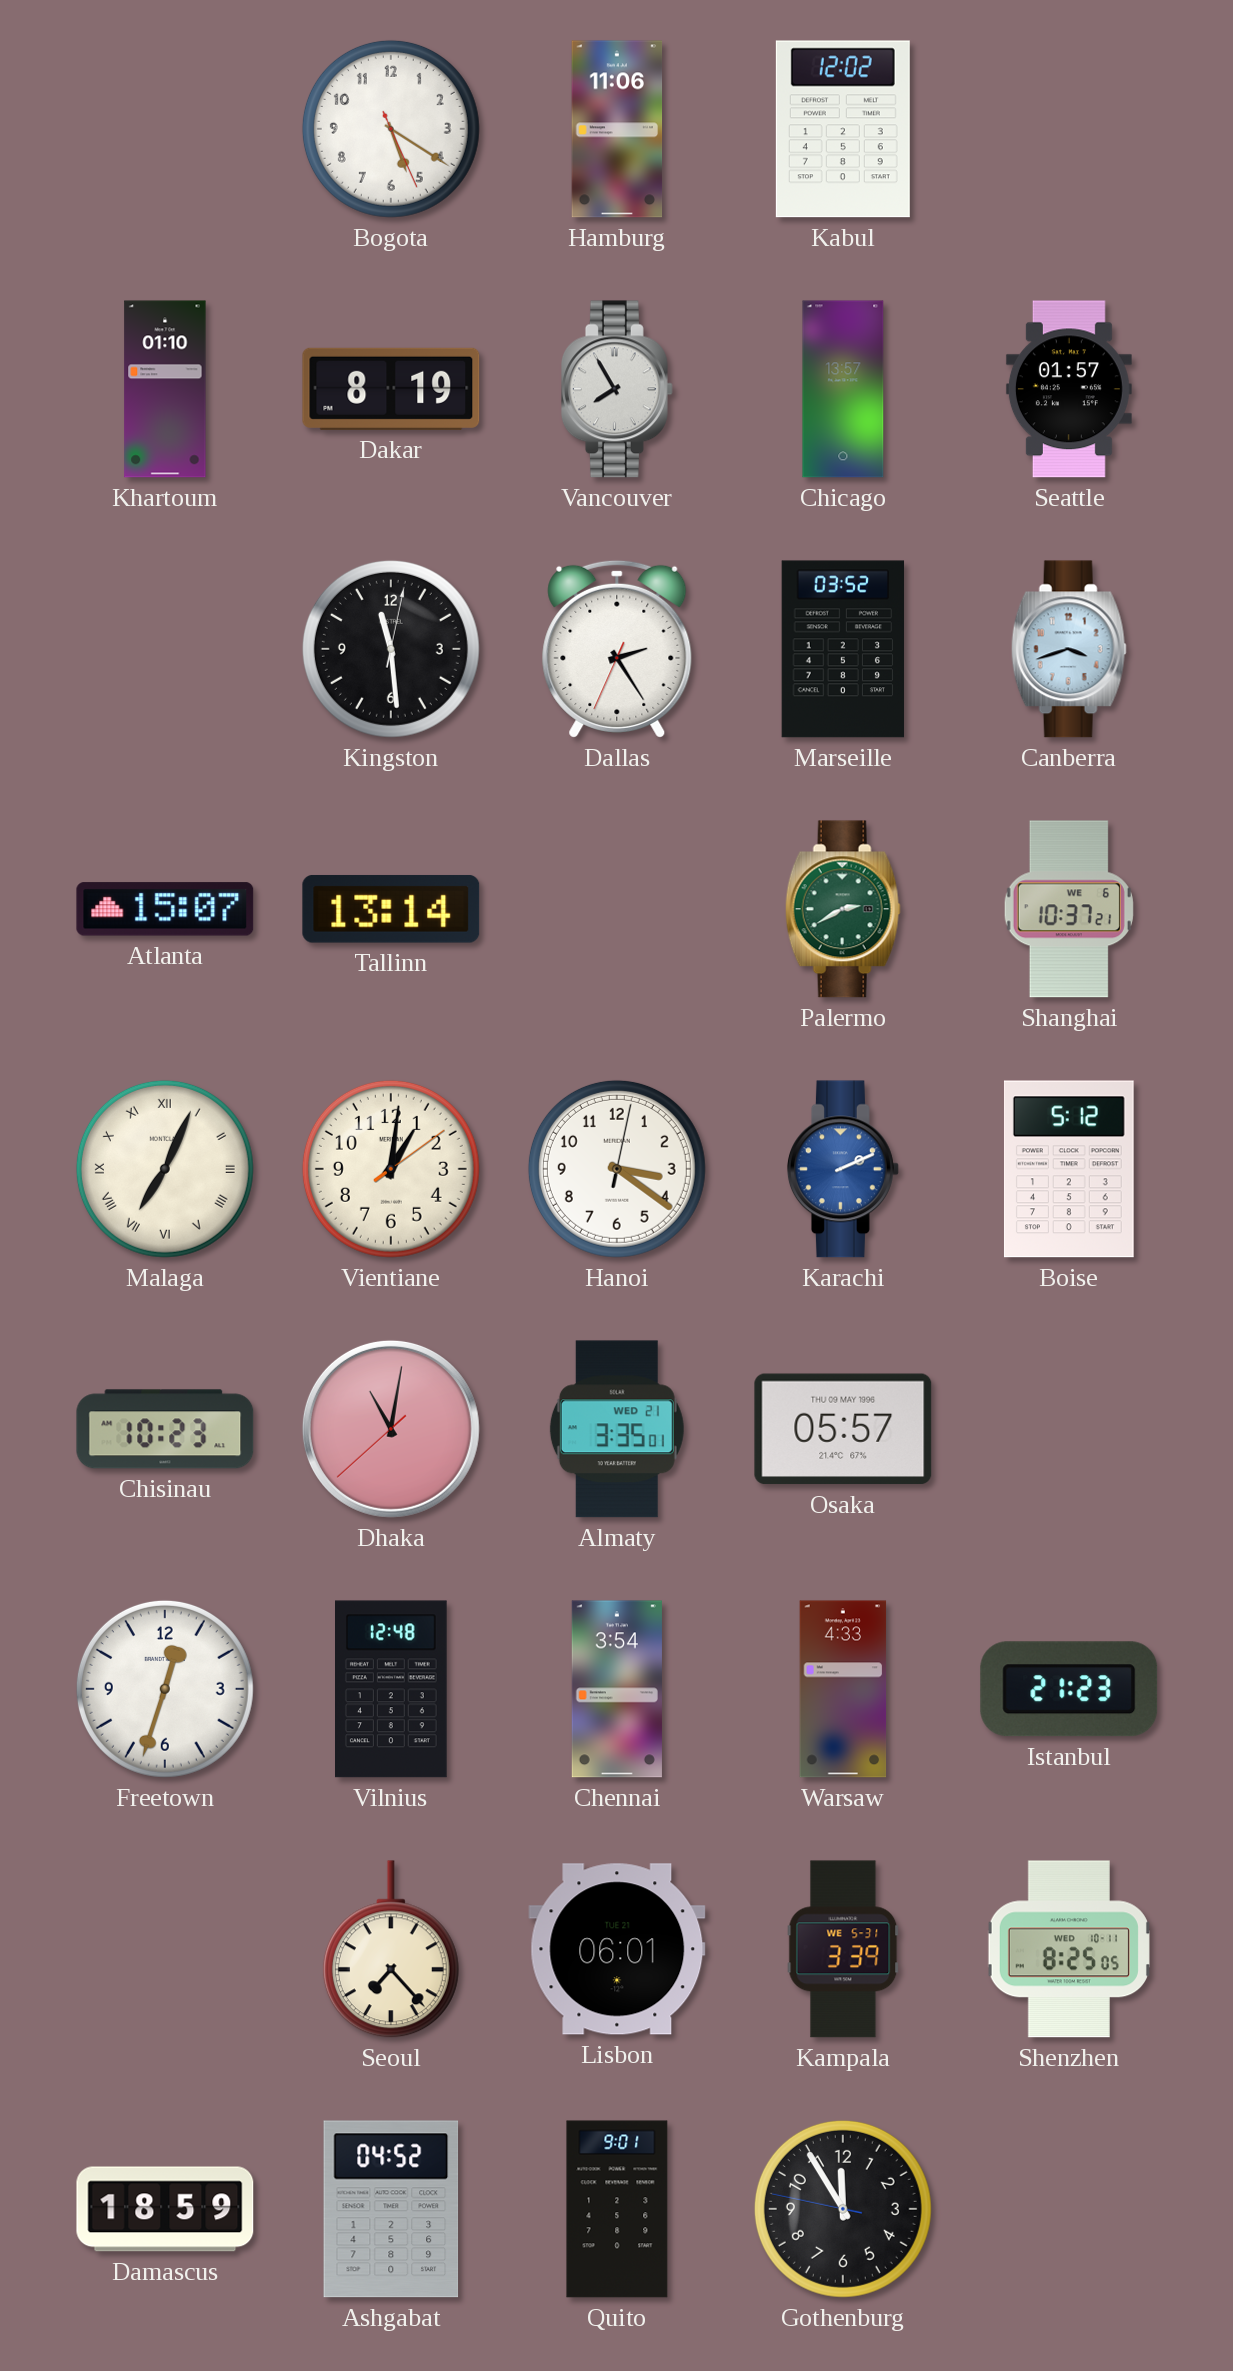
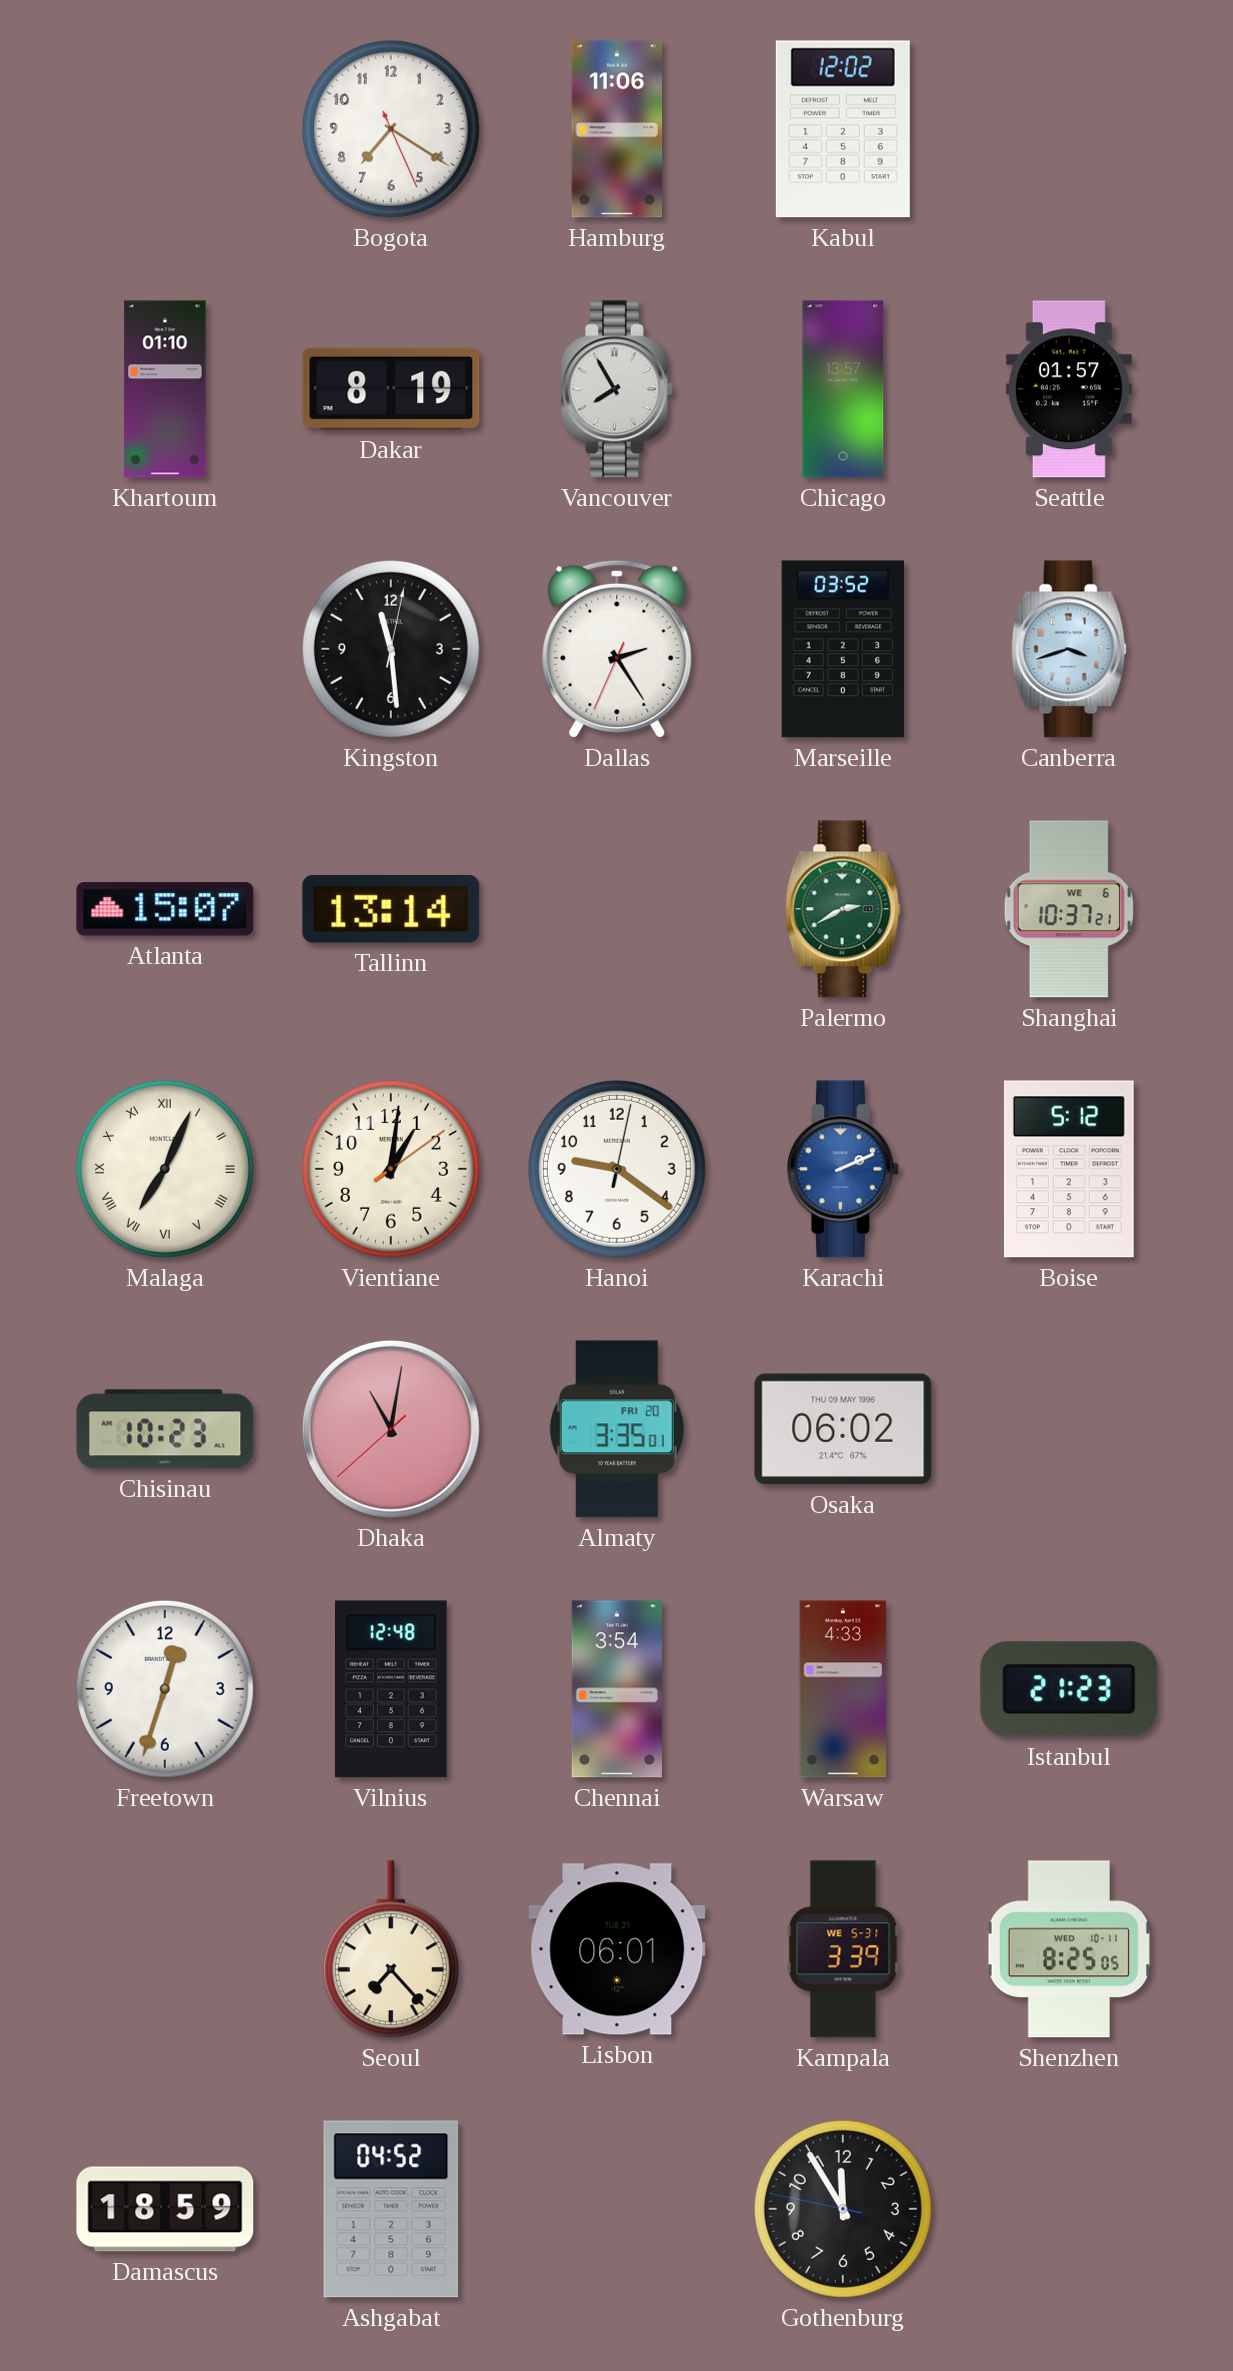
Bogota: 5:20 -> 7:20
Hanoi: 3:21 -> 9:21
Almaty date: WED 21 -> FRI 20
Osaka: 05:57 -> 06:02
Quito: 9:01 -> none
